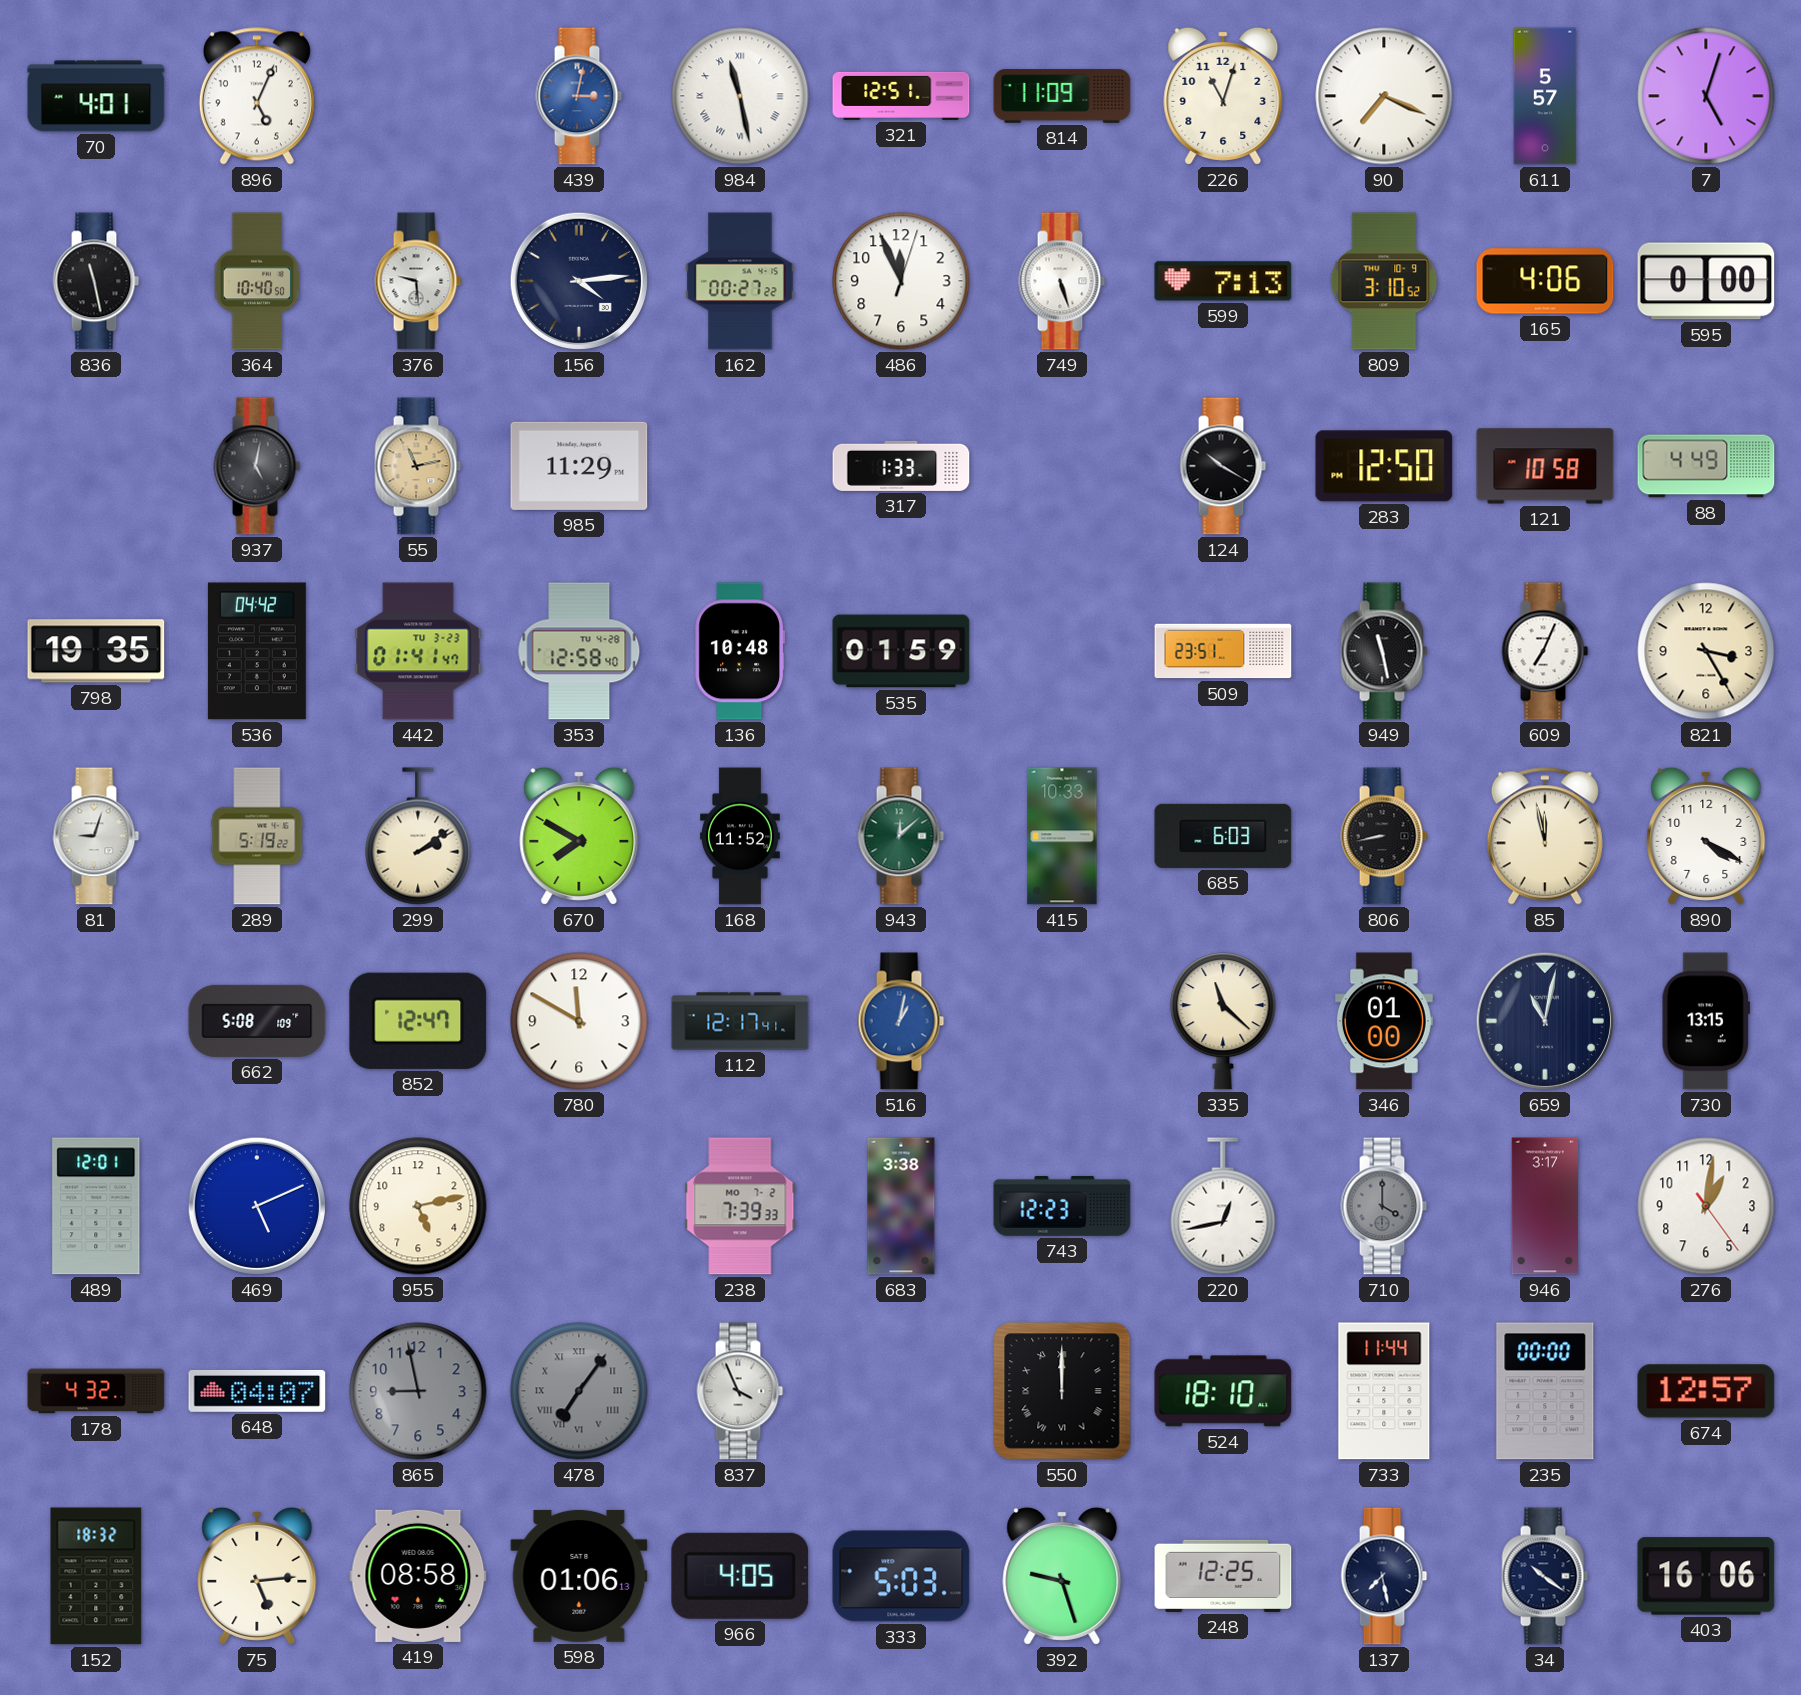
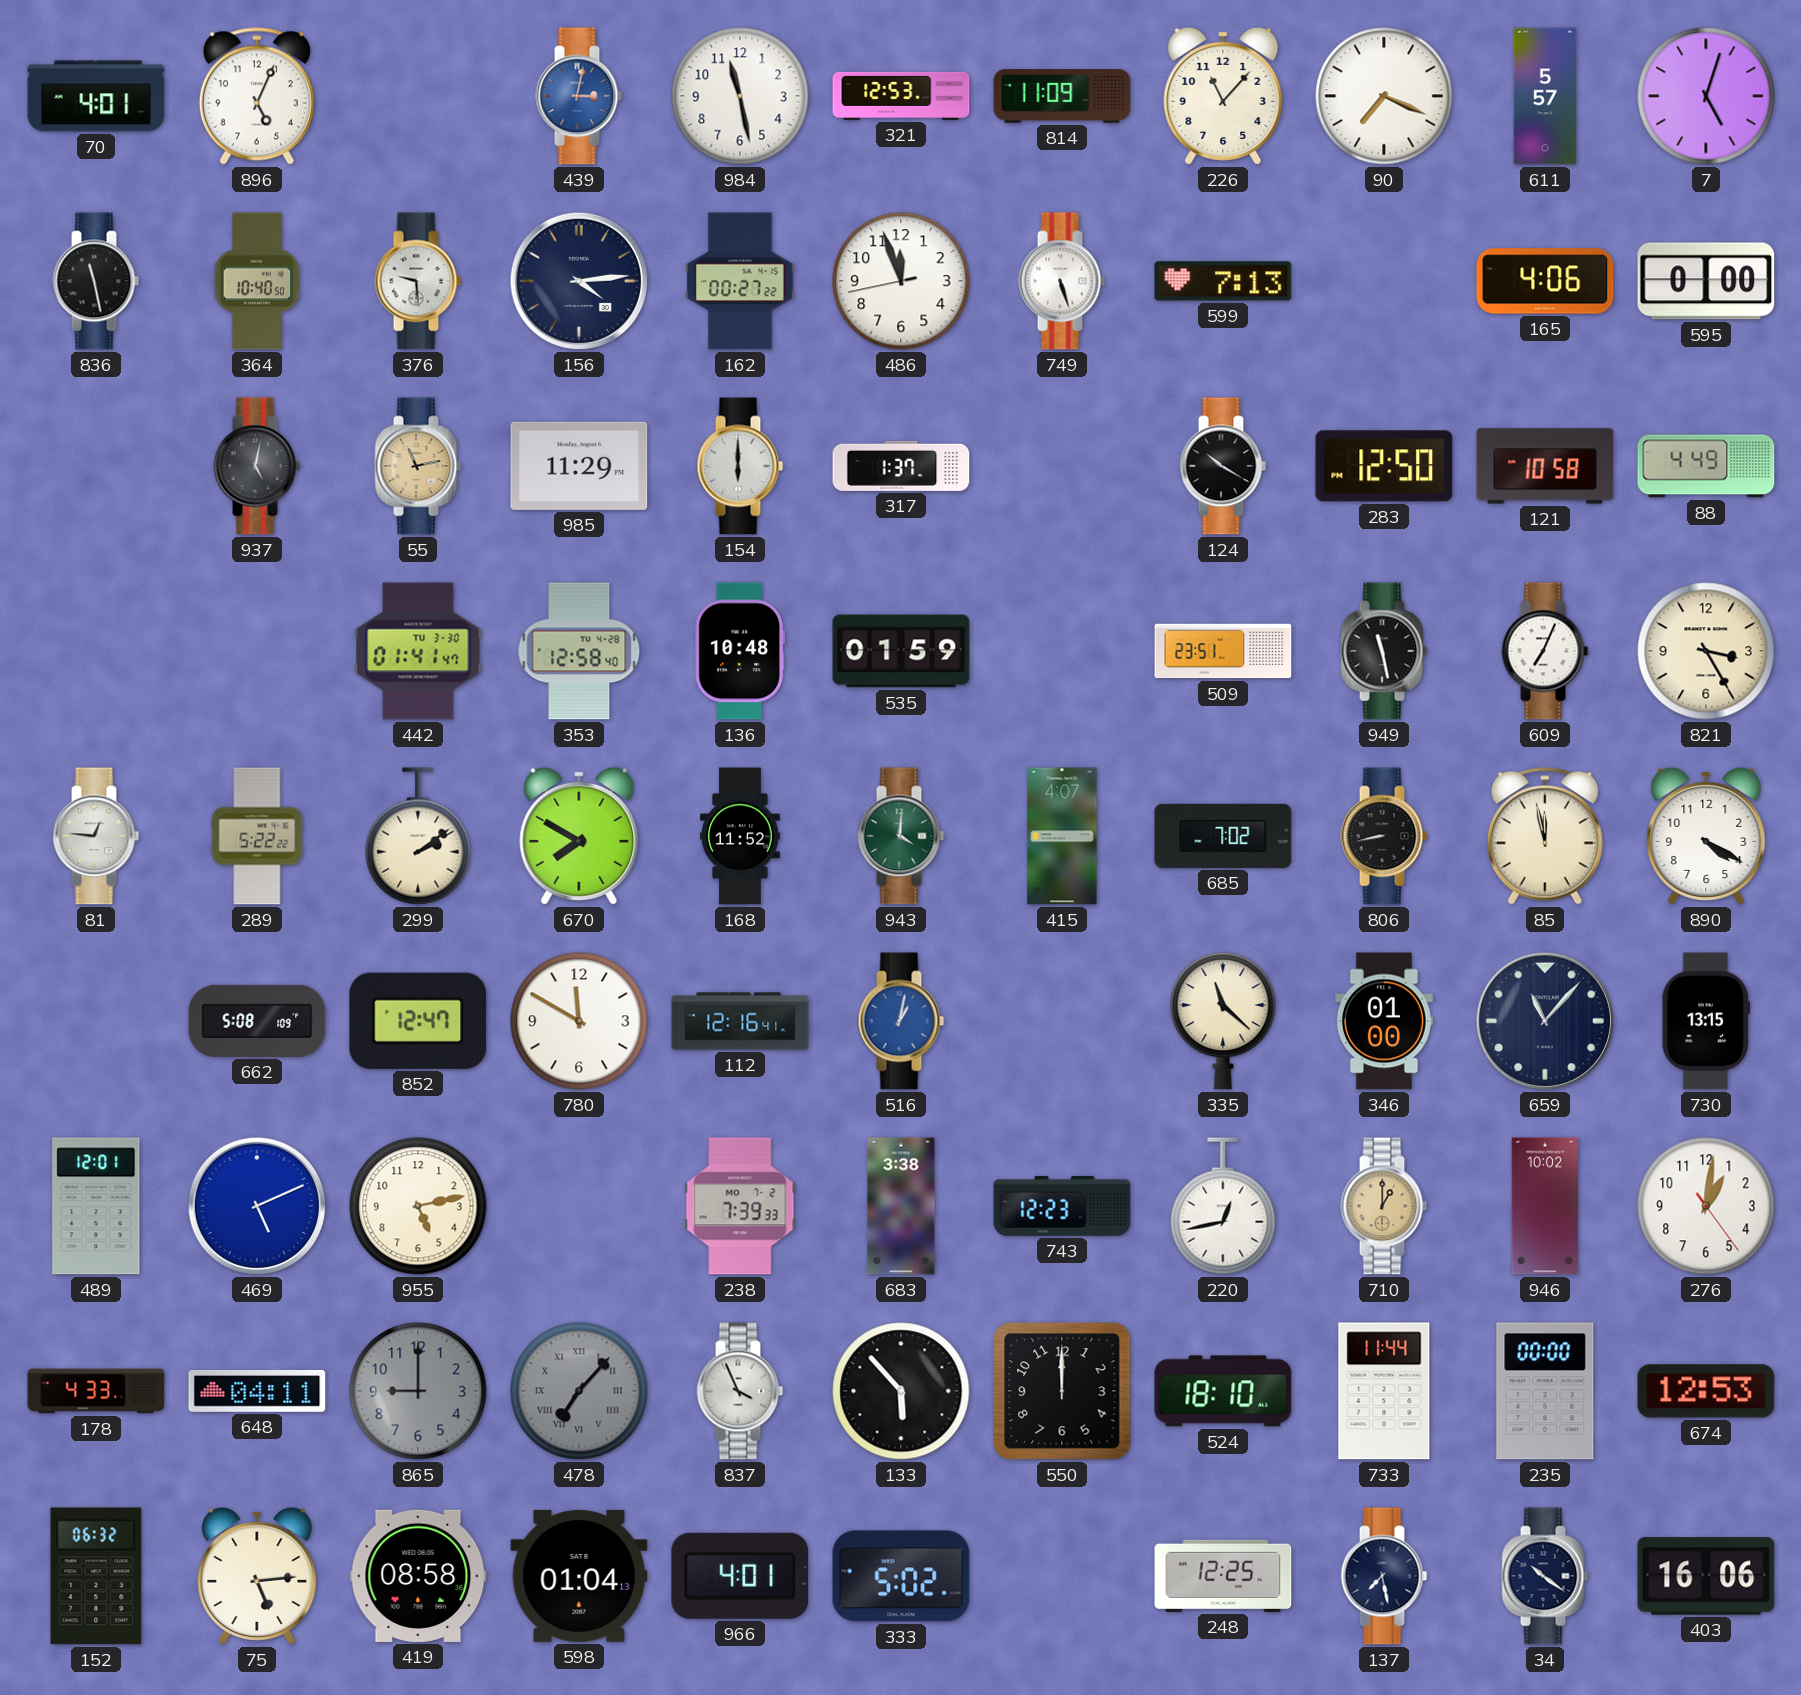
984 numerals: Roman -> Arabic
321: 12:51 -> 12:53
226: 11:03 -> 11:07
486: 11:56:03 -> 11:56:43
809: 3:10 -> none
154: none -> 6:00
317: 1:33 -> 1:37
798: 19:35 -> none
536: 04:42 -> none
442 date: TU 3-23 -> TU 3-30
81: 9:03 -> 12:46
289: 5:19 -> 5:22
943: 12:08 -> 4:01
415: 10:33 -> 4:07
685: 6:03 -> 7:02
112: 12:17 -> 12:16
659: 11:02 -> 11:07
710: 4:00 -> 1:00
710 dial: grey -> champagne
946: 3:17 -> 10:02
178: 4:32 -> 4:33
648: 04:07 -> 04:11
865: 8:58 -> 9:00
478: 7:06 -> 7:07
133: none -> 5:53
550 numerals: Roman -> Arabic
674: 12:57 -> 12:53
152: 18:32 -> 06:32
598: 01:06 -> 01:04
966: 4:05 -> 4:01
333: 5:03 -> 5:02
392: 9:27 -> none
